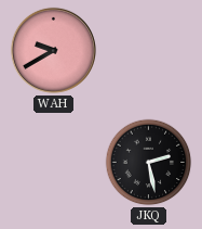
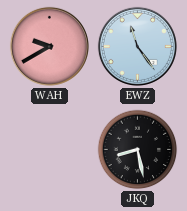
EWZ: none -> 11:24
JKQ: 2:28 -> 8:28
